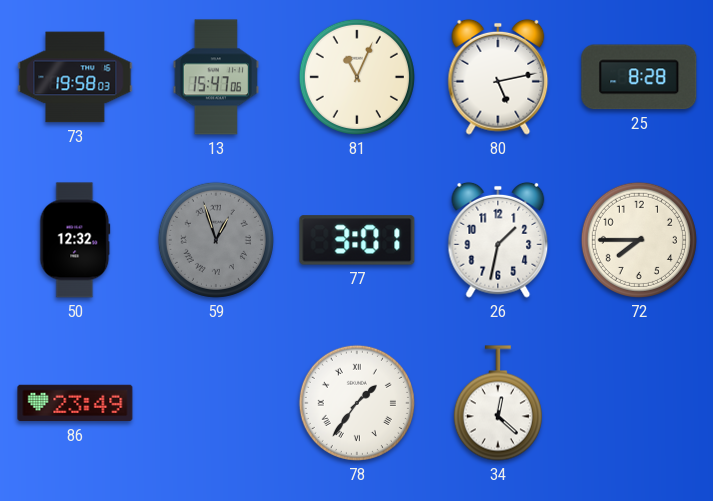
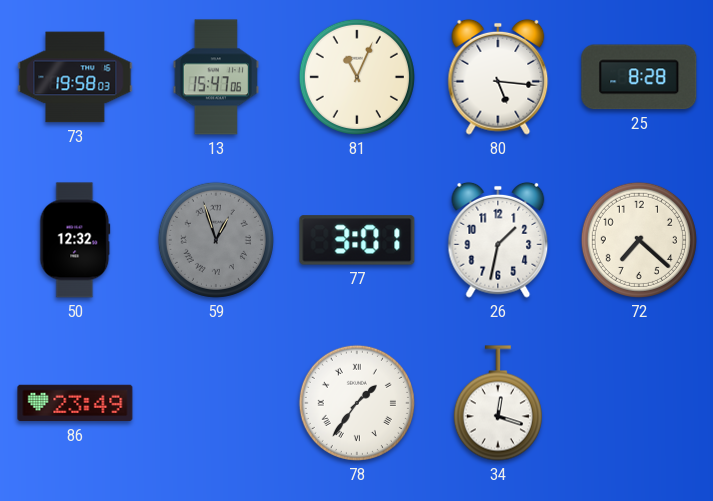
80: 5:13 -> 5:16
72: 7:45 -> 7:22
34: 12:22 -> 12:18
